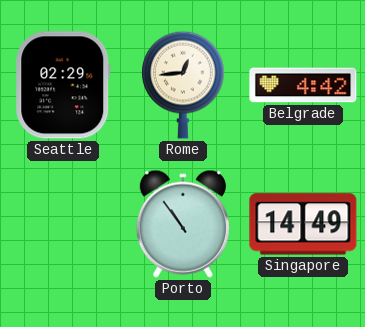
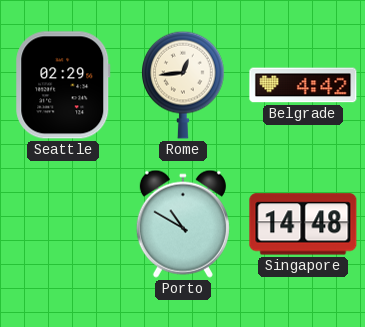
Porto: 10:54 -> 10:50
Singapore: 14:49 -> 14:48
